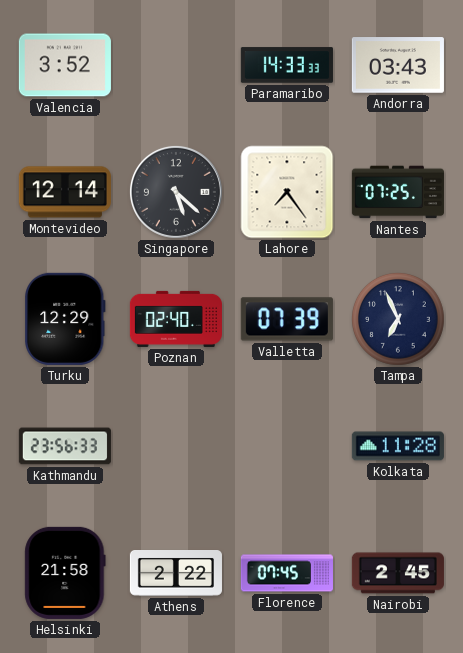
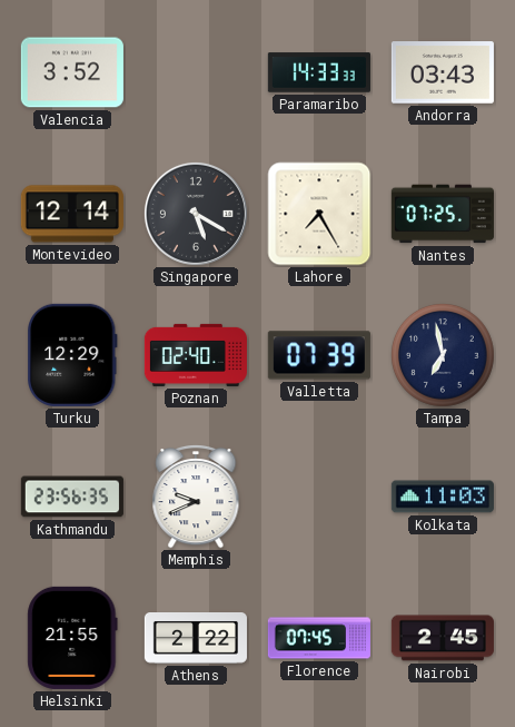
Singapore: 5:22 -> 5:20
Lahore: 7:24 -> 7:25
Tampa: 6:56 -> 6:58
Kathmandu: 23:56:33 -> 23:56:35
Memphis: none -> 9:41
Kolkata: 11:28 -> 11:03
Helsinki: 21:58 -> 21:55
